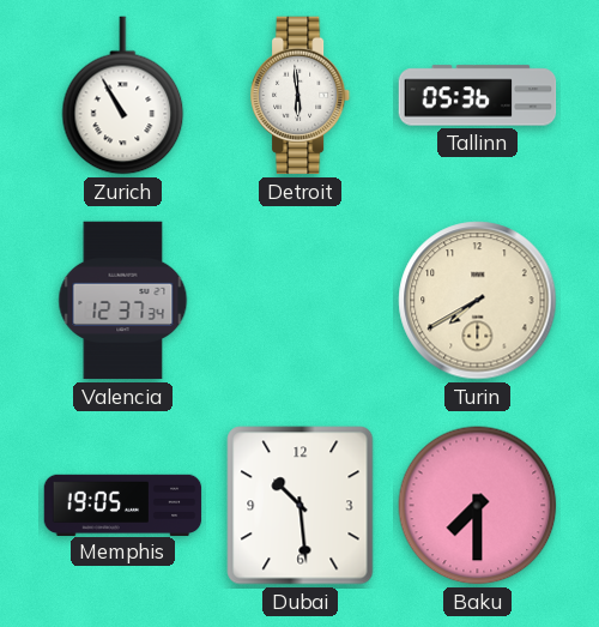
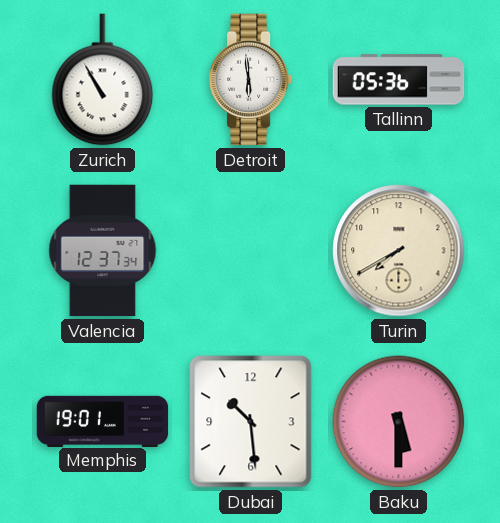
Memphis: 19:05 -> 19:01
Baku: 7:30 -> 5:30
